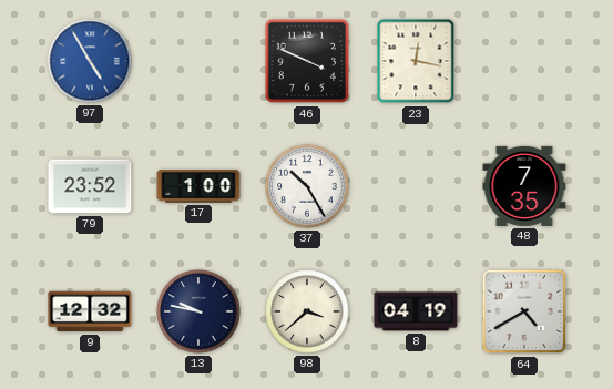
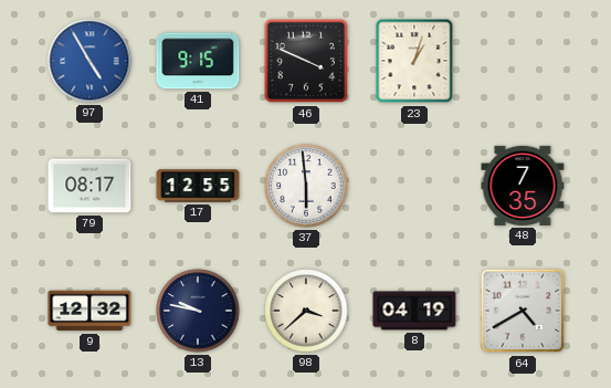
41: none -> 9:15
23: 12:17 -> 1:03
79: 23:52 -> 08:17
17: 1:00 -> 12:55
37: 10:25 -> 5:59
